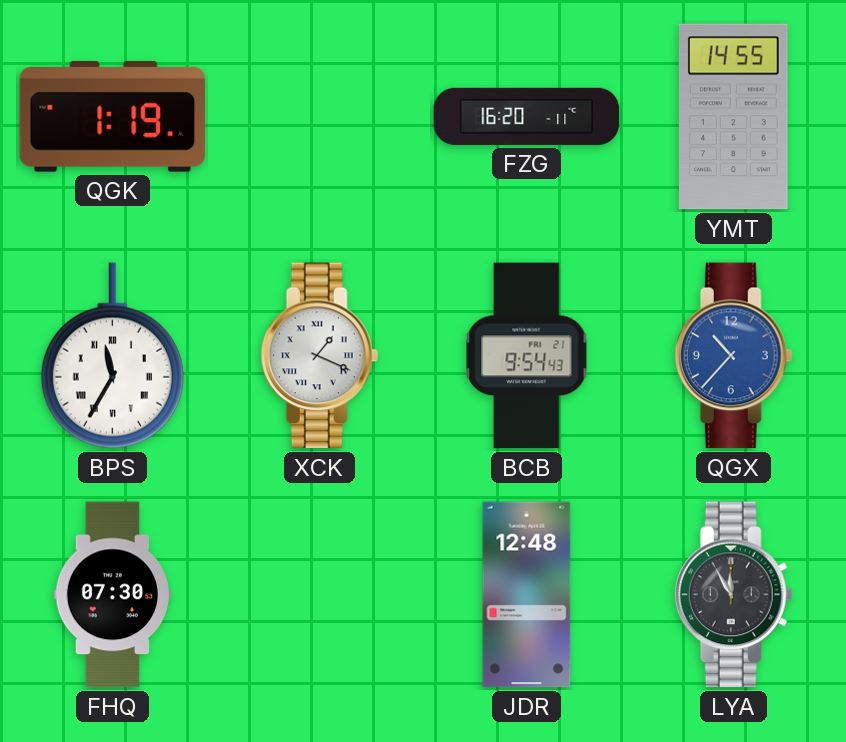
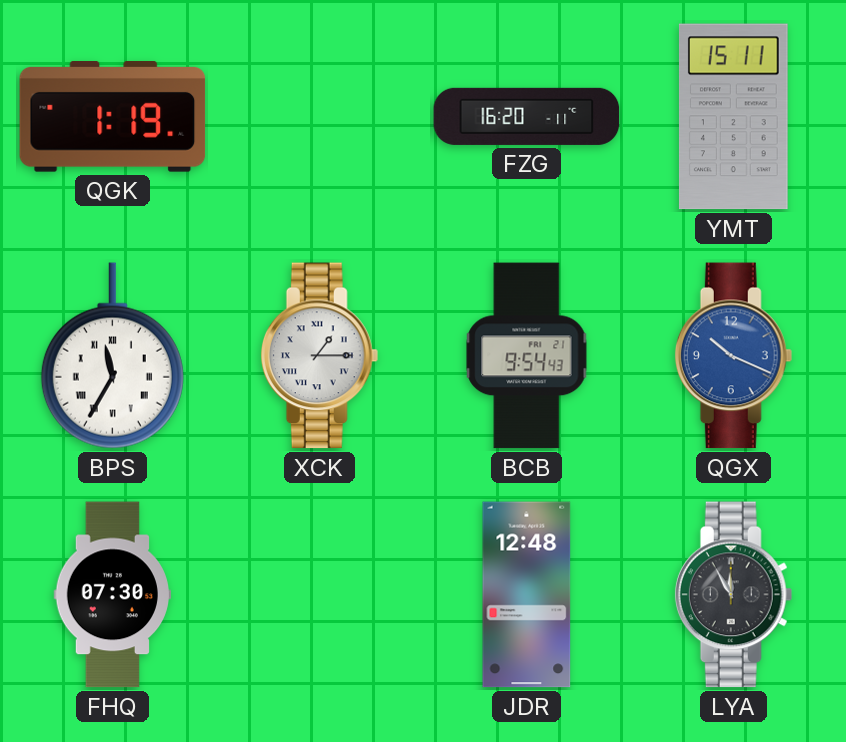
YMT: 14:55 -> 15:11
XCK: 1:19 -> 1:15
QGX: 10:37 -> 10:19
